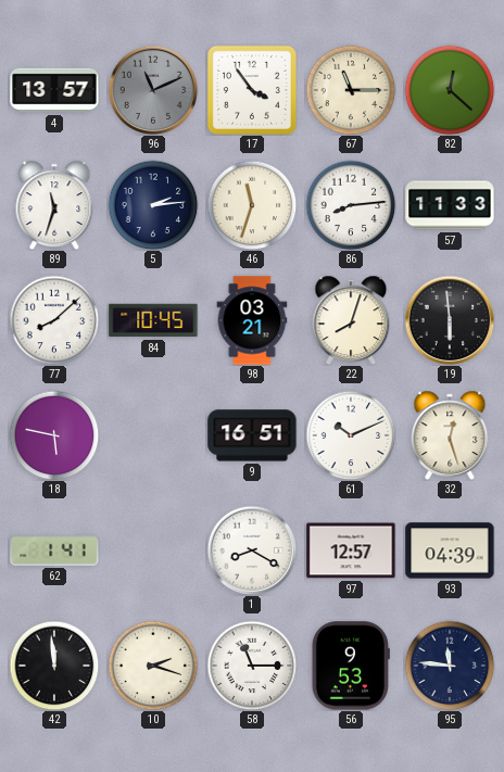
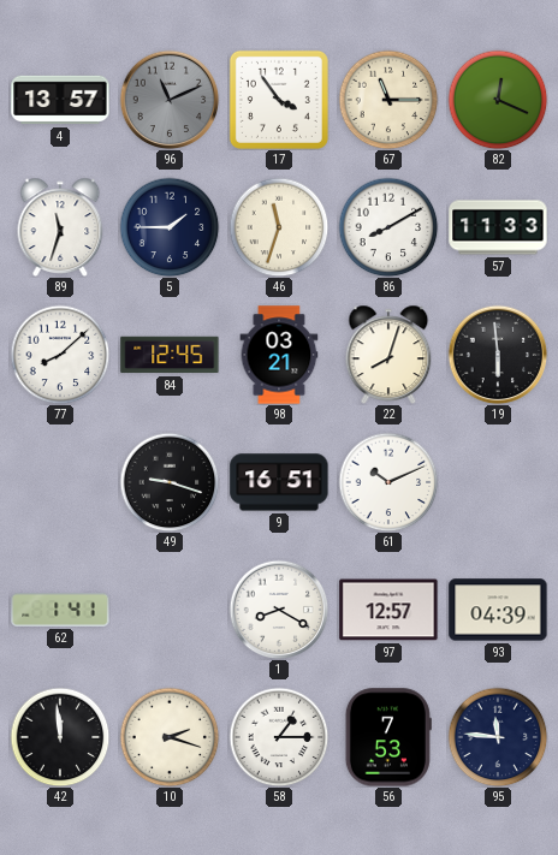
82: 12:22 -> 12:19
5: 2:14 -> 1:45
86: 8:14 -> 8:10
84: 10:45 -> 12:45
18: 5:47 -> none
49: none -> 9:18
32: 12:27 -> none
58: 11:15 -> 1:15
56: 9:53 -> 7:53
